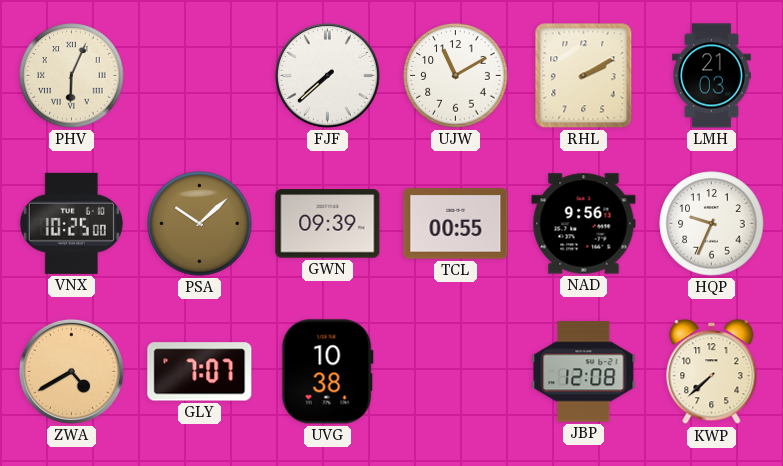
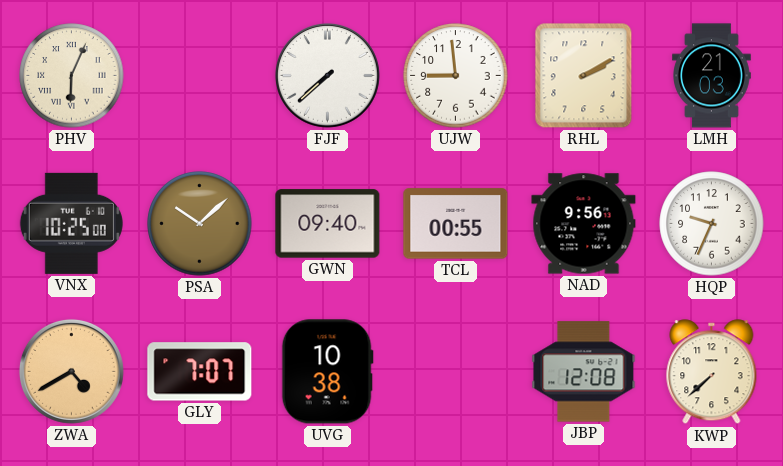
UJW: 11:10 -> 8:59
GWN: 09:39 -> 09:40
